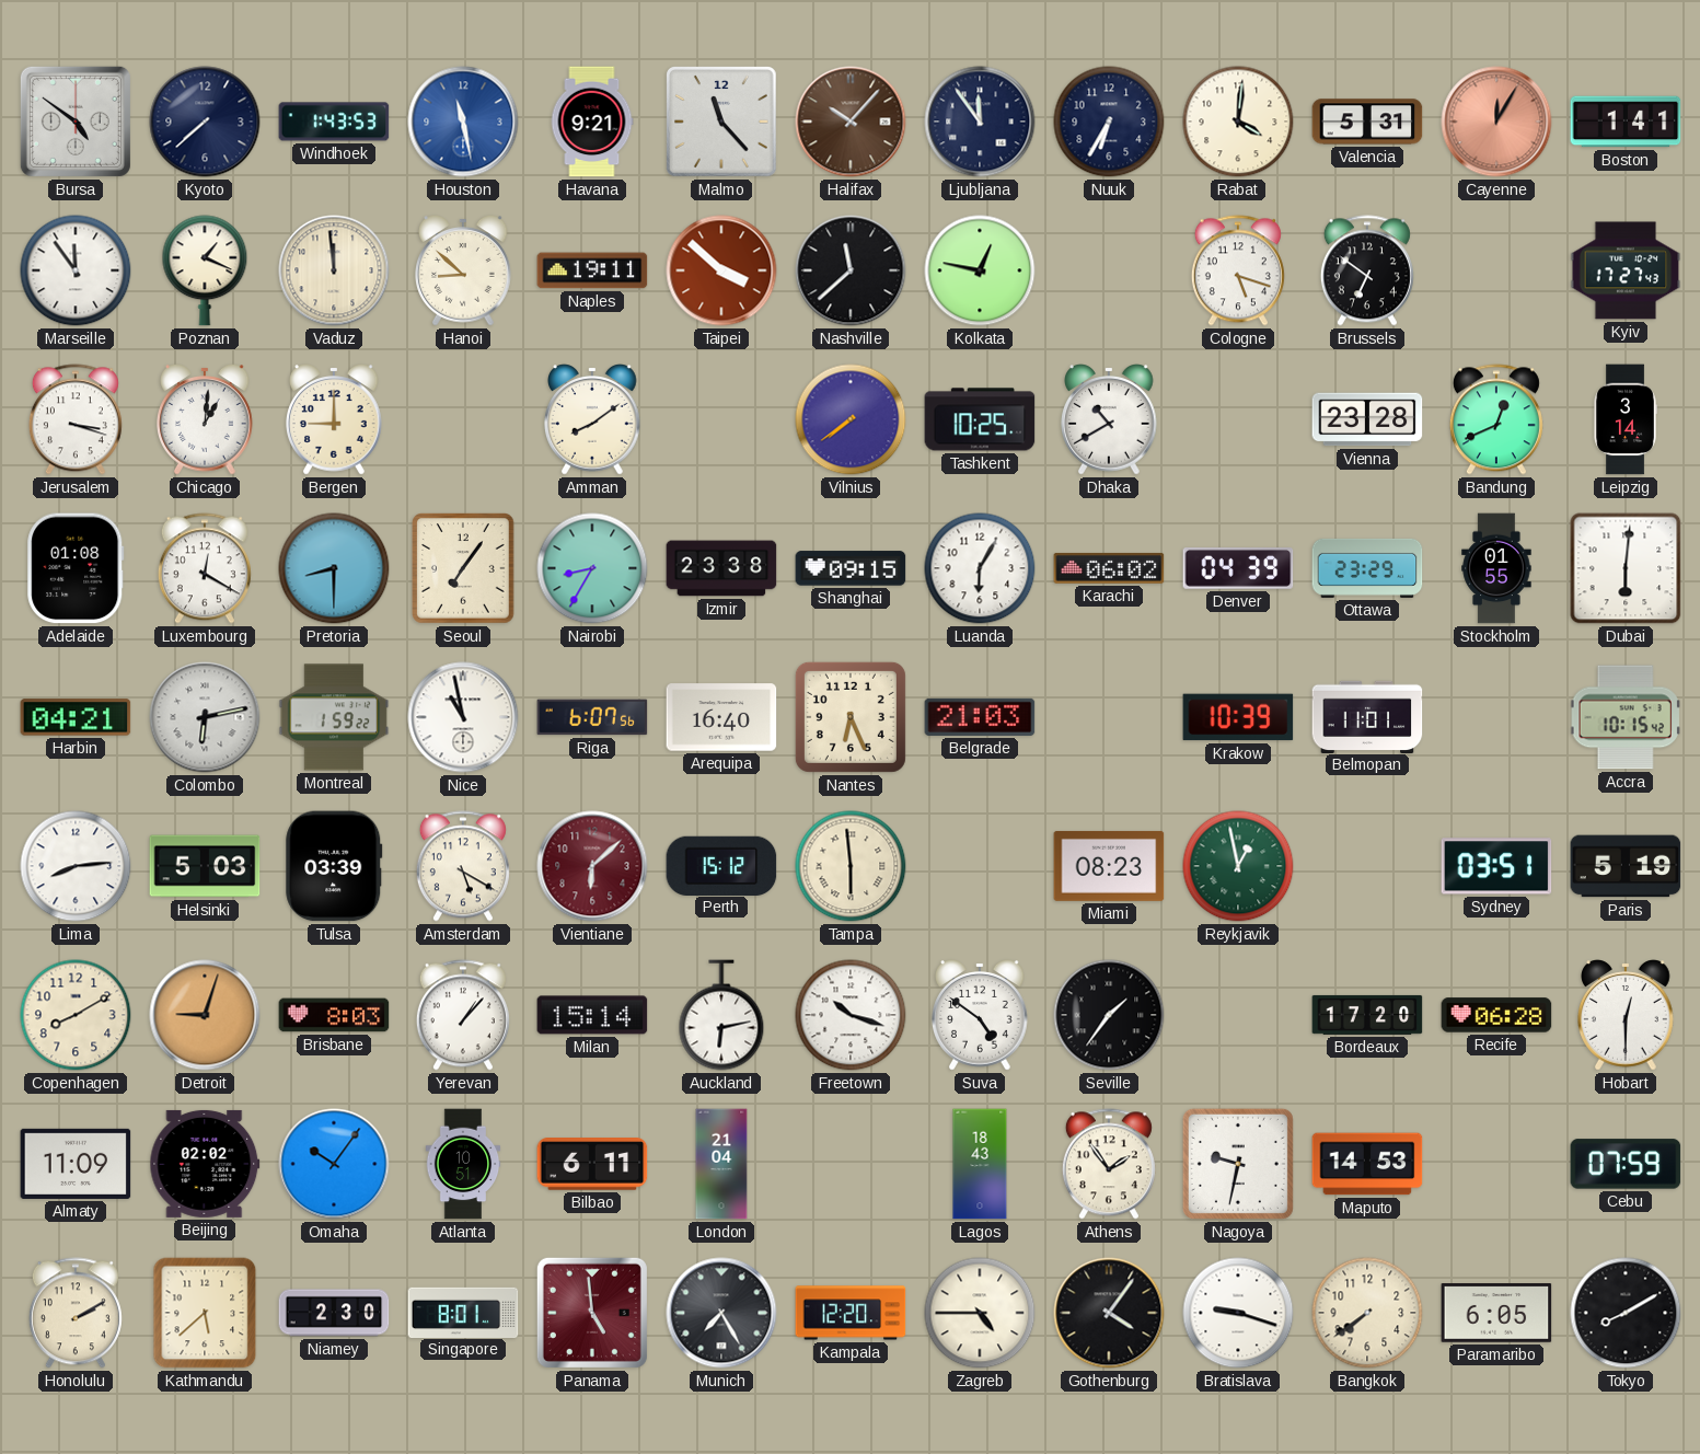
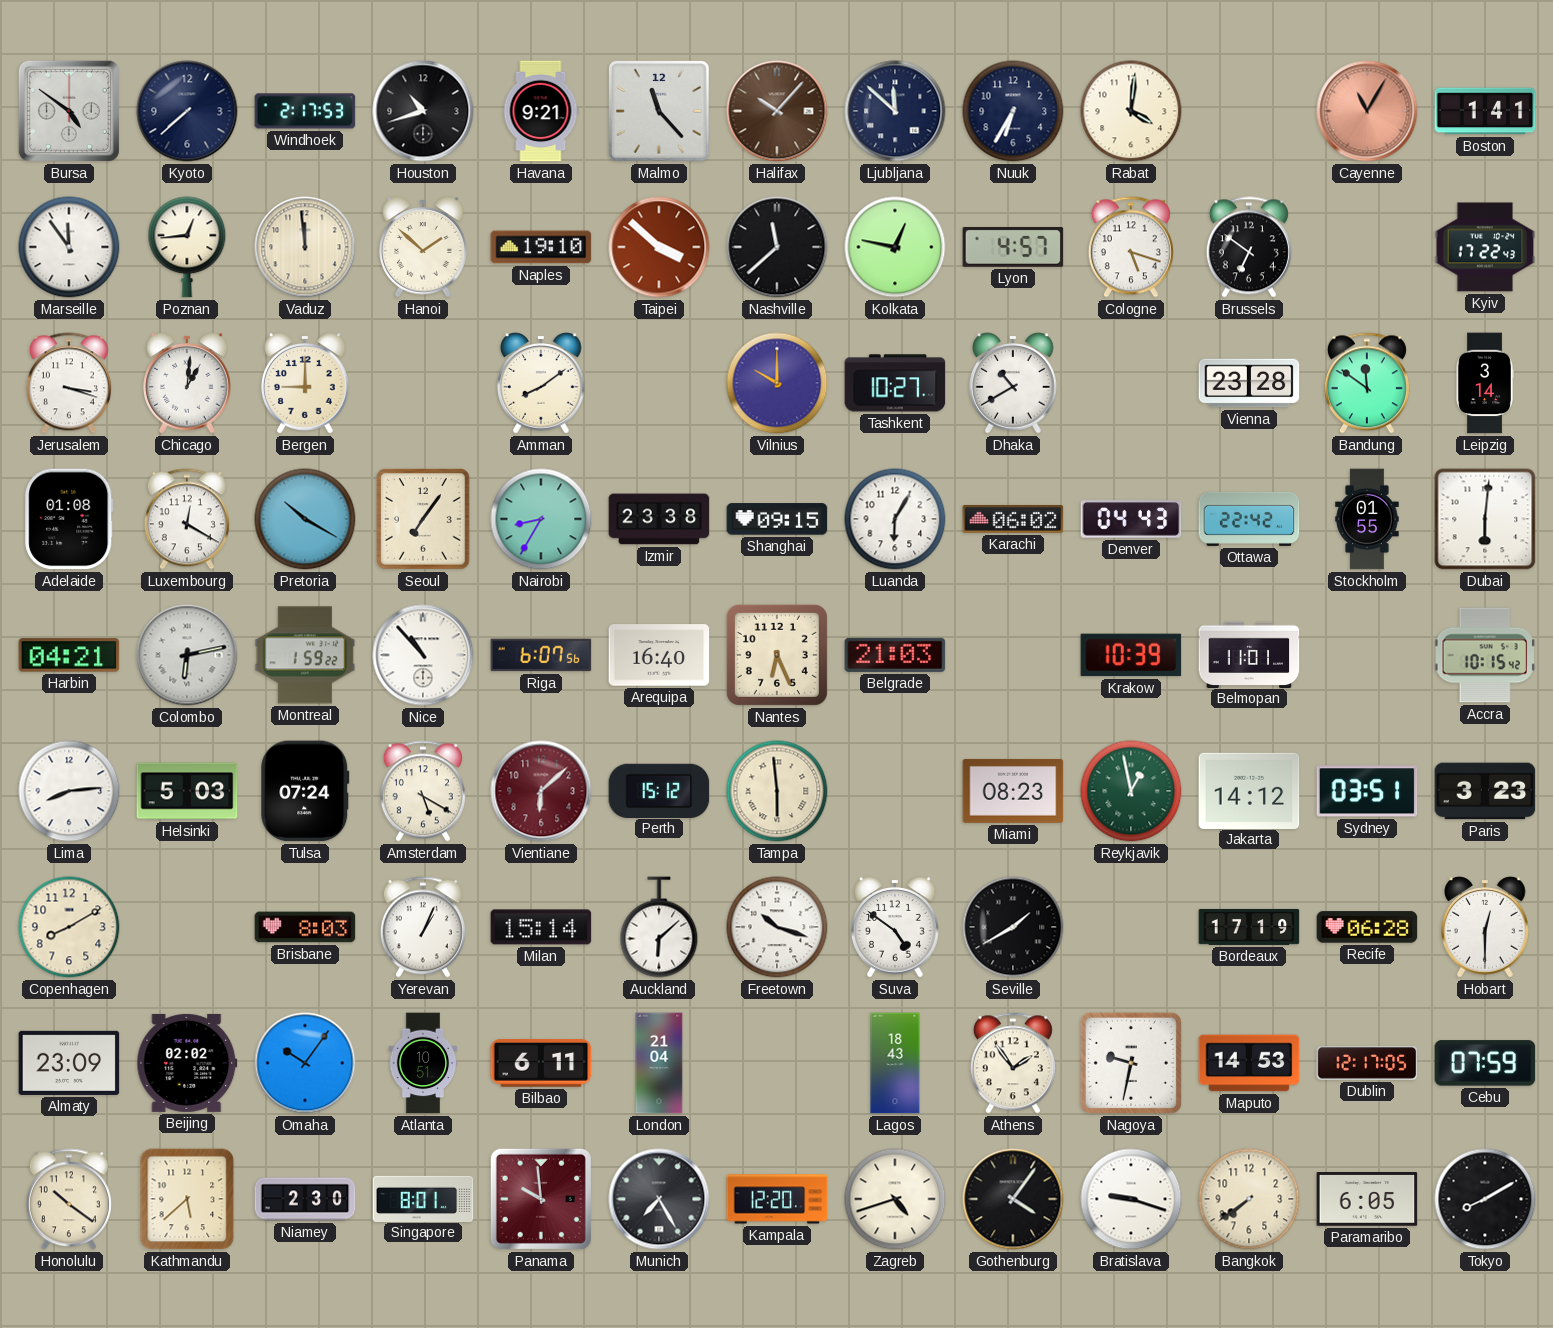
Windhoek: 1:43 -> 2:17
Houston: 11:28 -> 10:42
Houston dial: blue -> black
Ljubljana: 11:54 -> 11:52
Valencia: 5:31 -> none
Cayenne: 12:05 -> 11:05
Poznan: 1:19 -> 12:44
Hanoi: 8:52 -> 1:52
Naples: 19:11 -> 19:10
Lyon: none -> 4:57
Kyiv: 17:27 -> 17:22
Vilnius: 7:39 -> 10:00
Tashkent: 10:25 -> 10:27
Bandung: 12:41 -> 11:51
Pretoria: 8:30 -> 10:20
Denver: 04:39 -> 04:43
Ottawa: 23:29 -> 22:42
Nice: 10:58 -> 10:53
Tulsa: 03:39 -> 07:24
Jakarta: none -> 14:12
Paris: 5:19 -> 3:23
Detroit: 9:03 -> none
Yerevan: 1:07 -> 1:04
Auckland: 6:13 -> 6:08
Seville: 1:36 -> 1:40
Bordeaux: 17:20 -> 17:19
Almaty: 11:09 -> 23:09
Dublin: none -> 12:17
Honolulu: 2:10 -> 10:21
Panama: 4:59 -> 9:59
Zagreb: 4:45 -> 4:42
